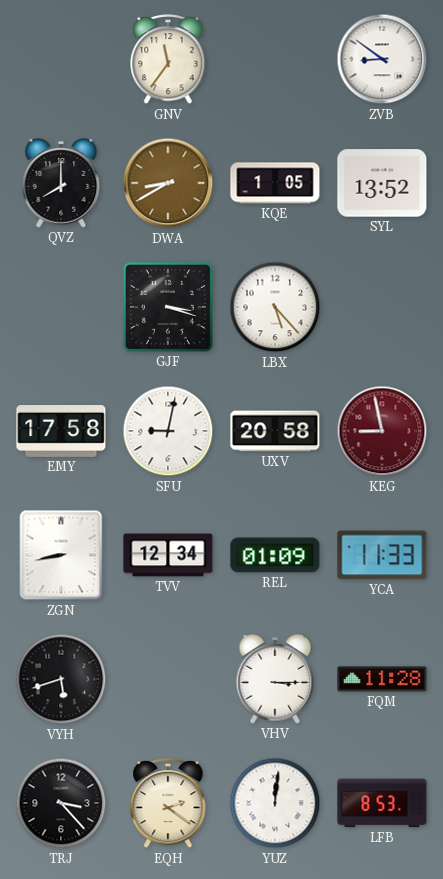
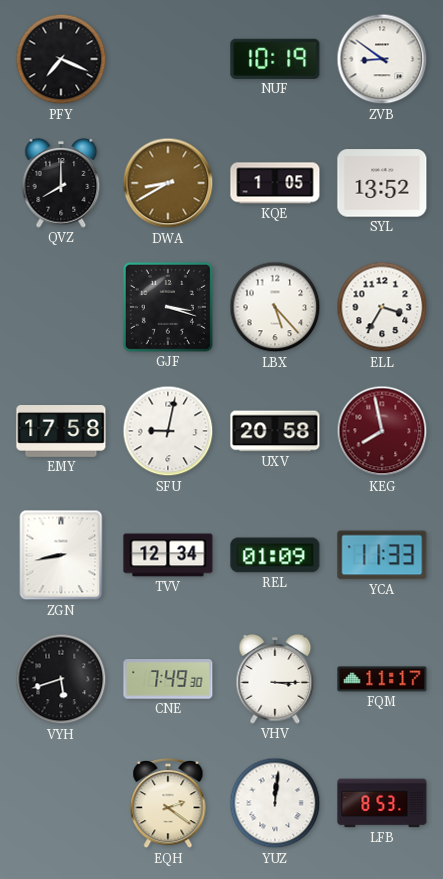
PFY: none -> 7:19
GNV: 11:36 -> none
NUF: none -> 10:19
ELL: none -> 3:35
KEG: 8:58 -> 7:58
CNE: none -> 7:49
FQM: 11:28 -> 11:17
TRJ: 3:23 -> none
